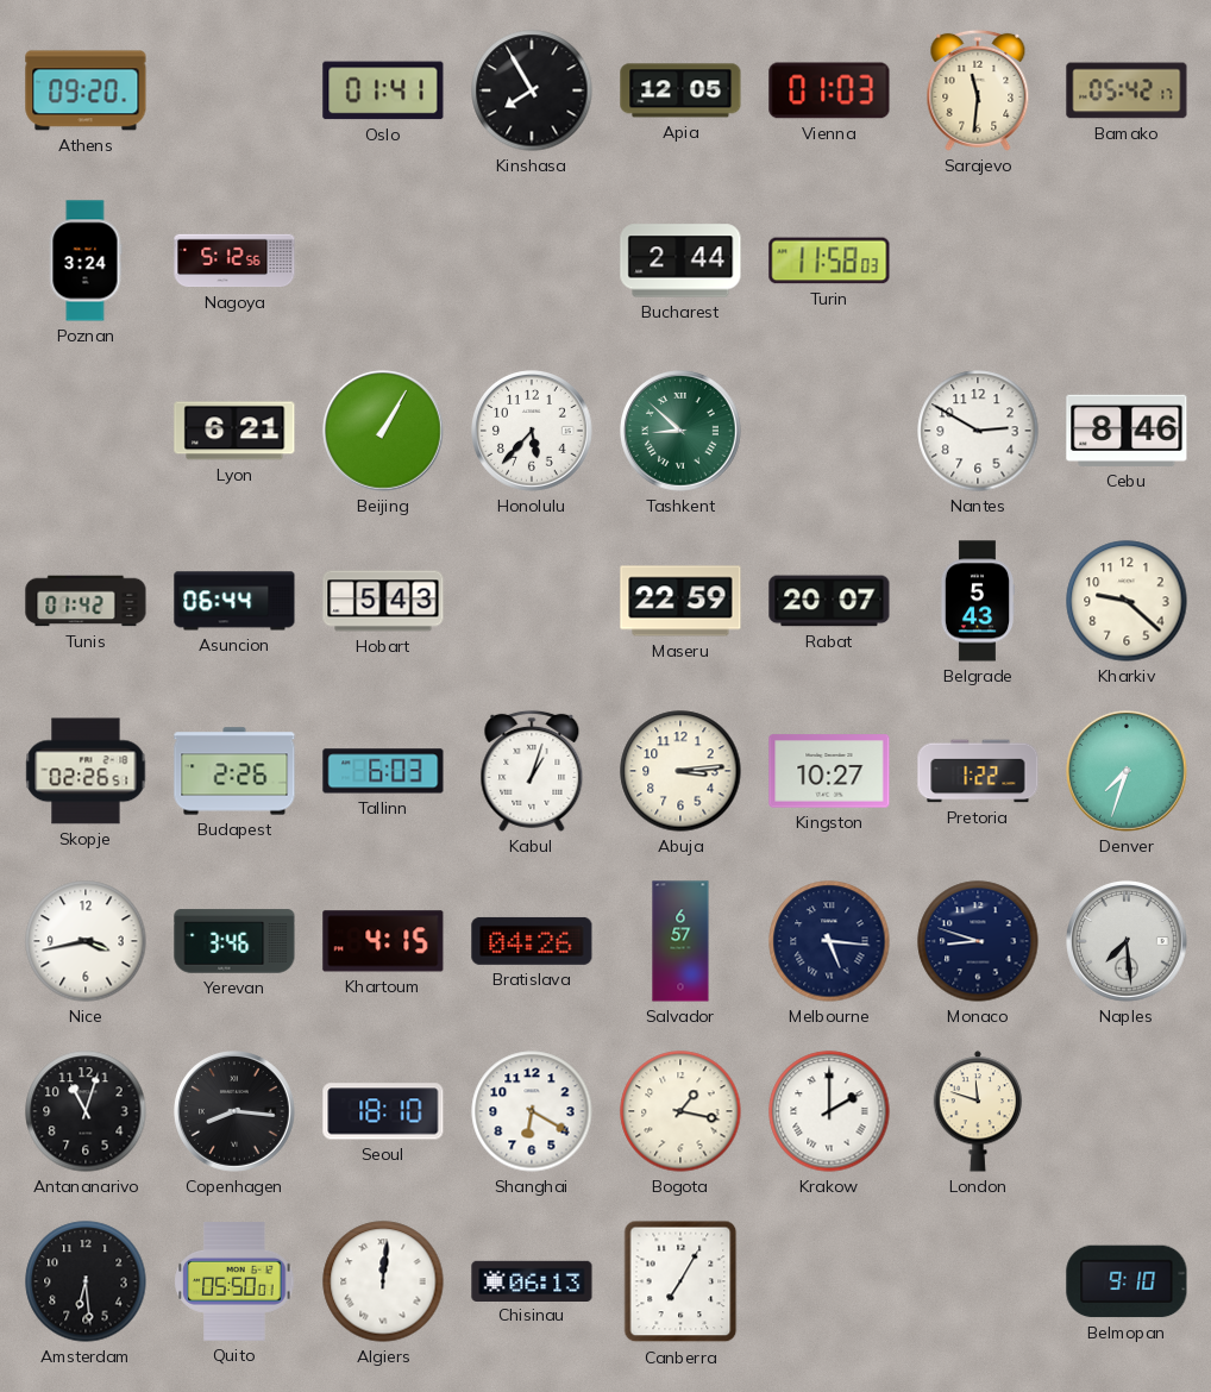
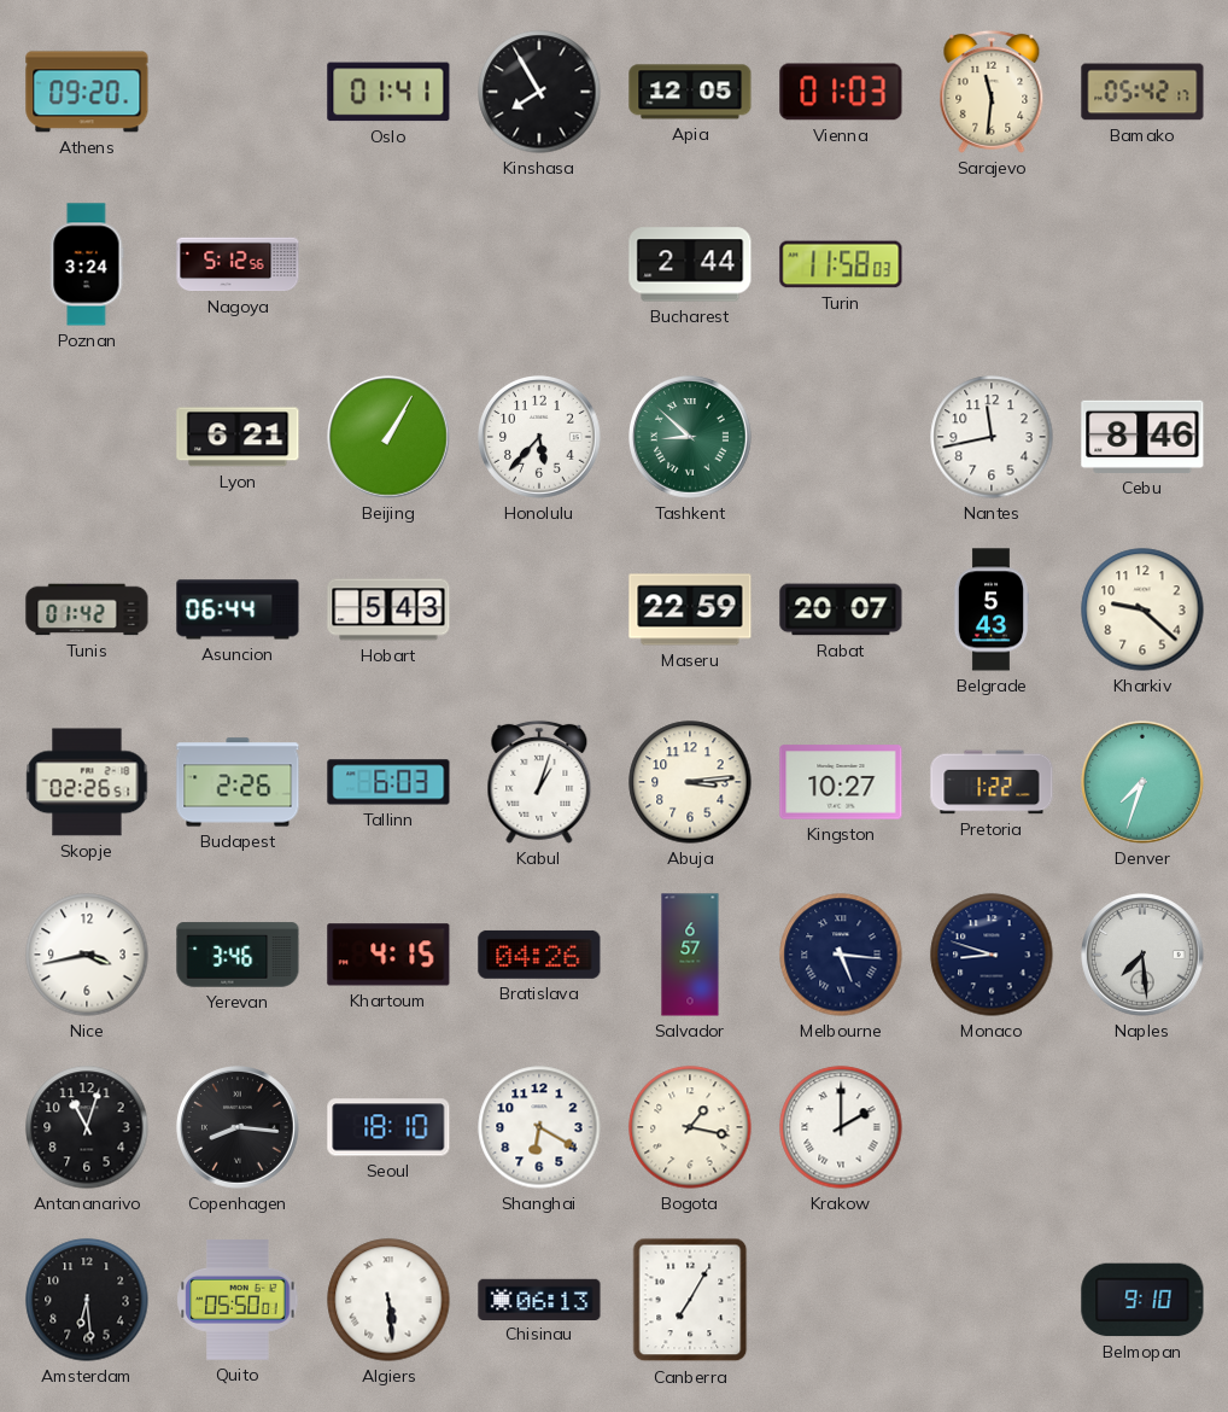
Nantes: 2:50 -> 11:43
London: 11:48 -> none
Algiers: 12:01 -> 5:29
